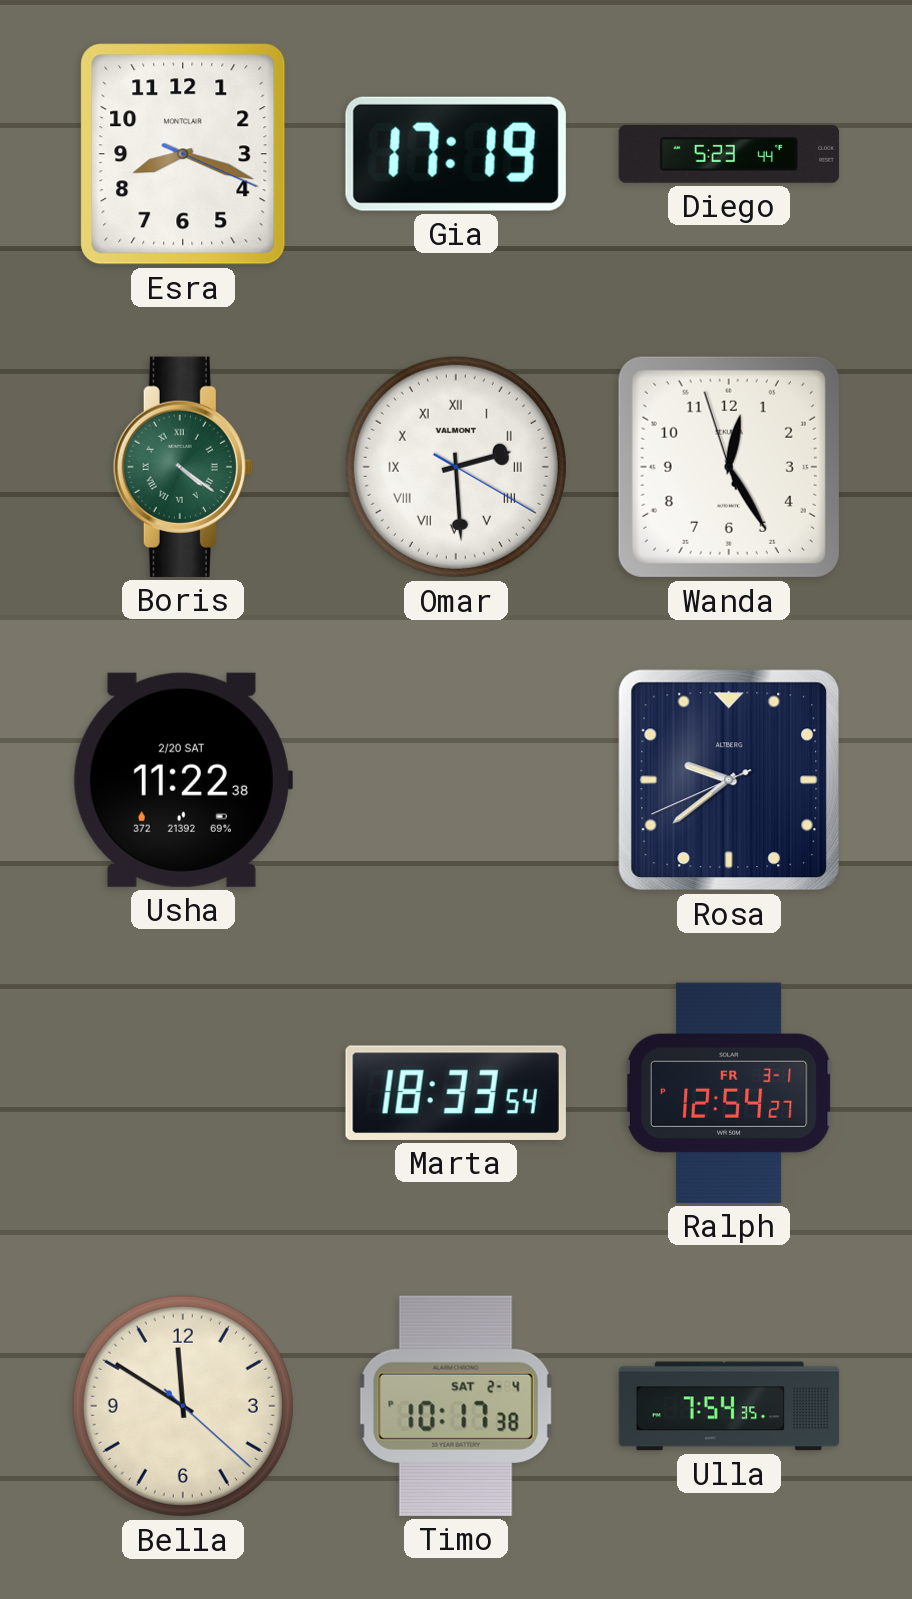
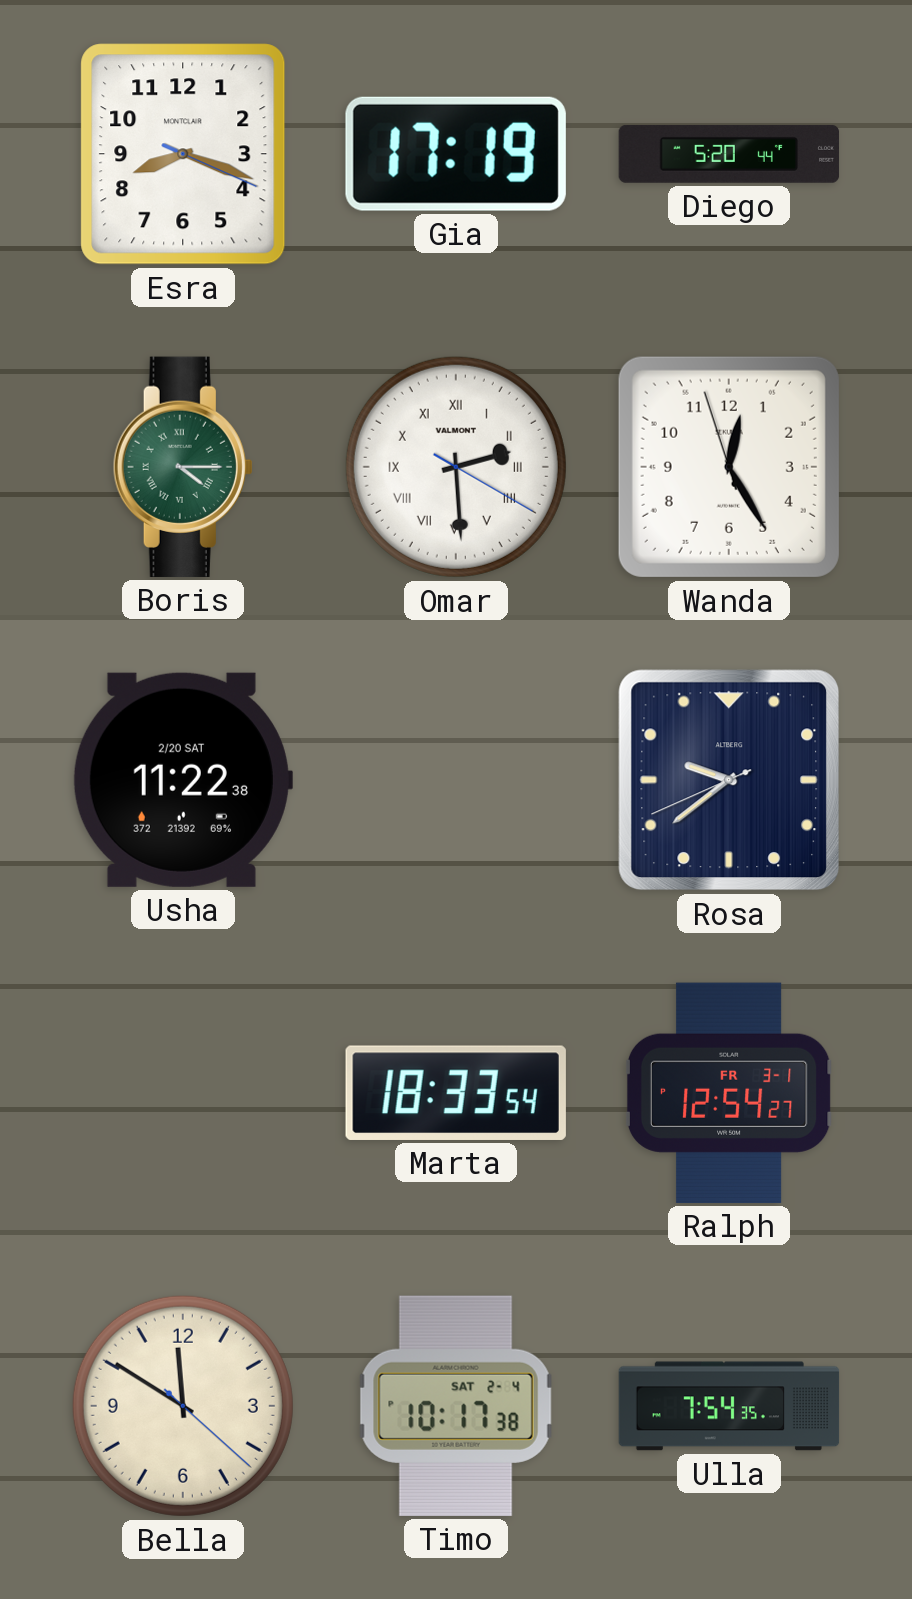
Diego: 5:23 -> 5:20
Boris: 4:21 -> 4:15
